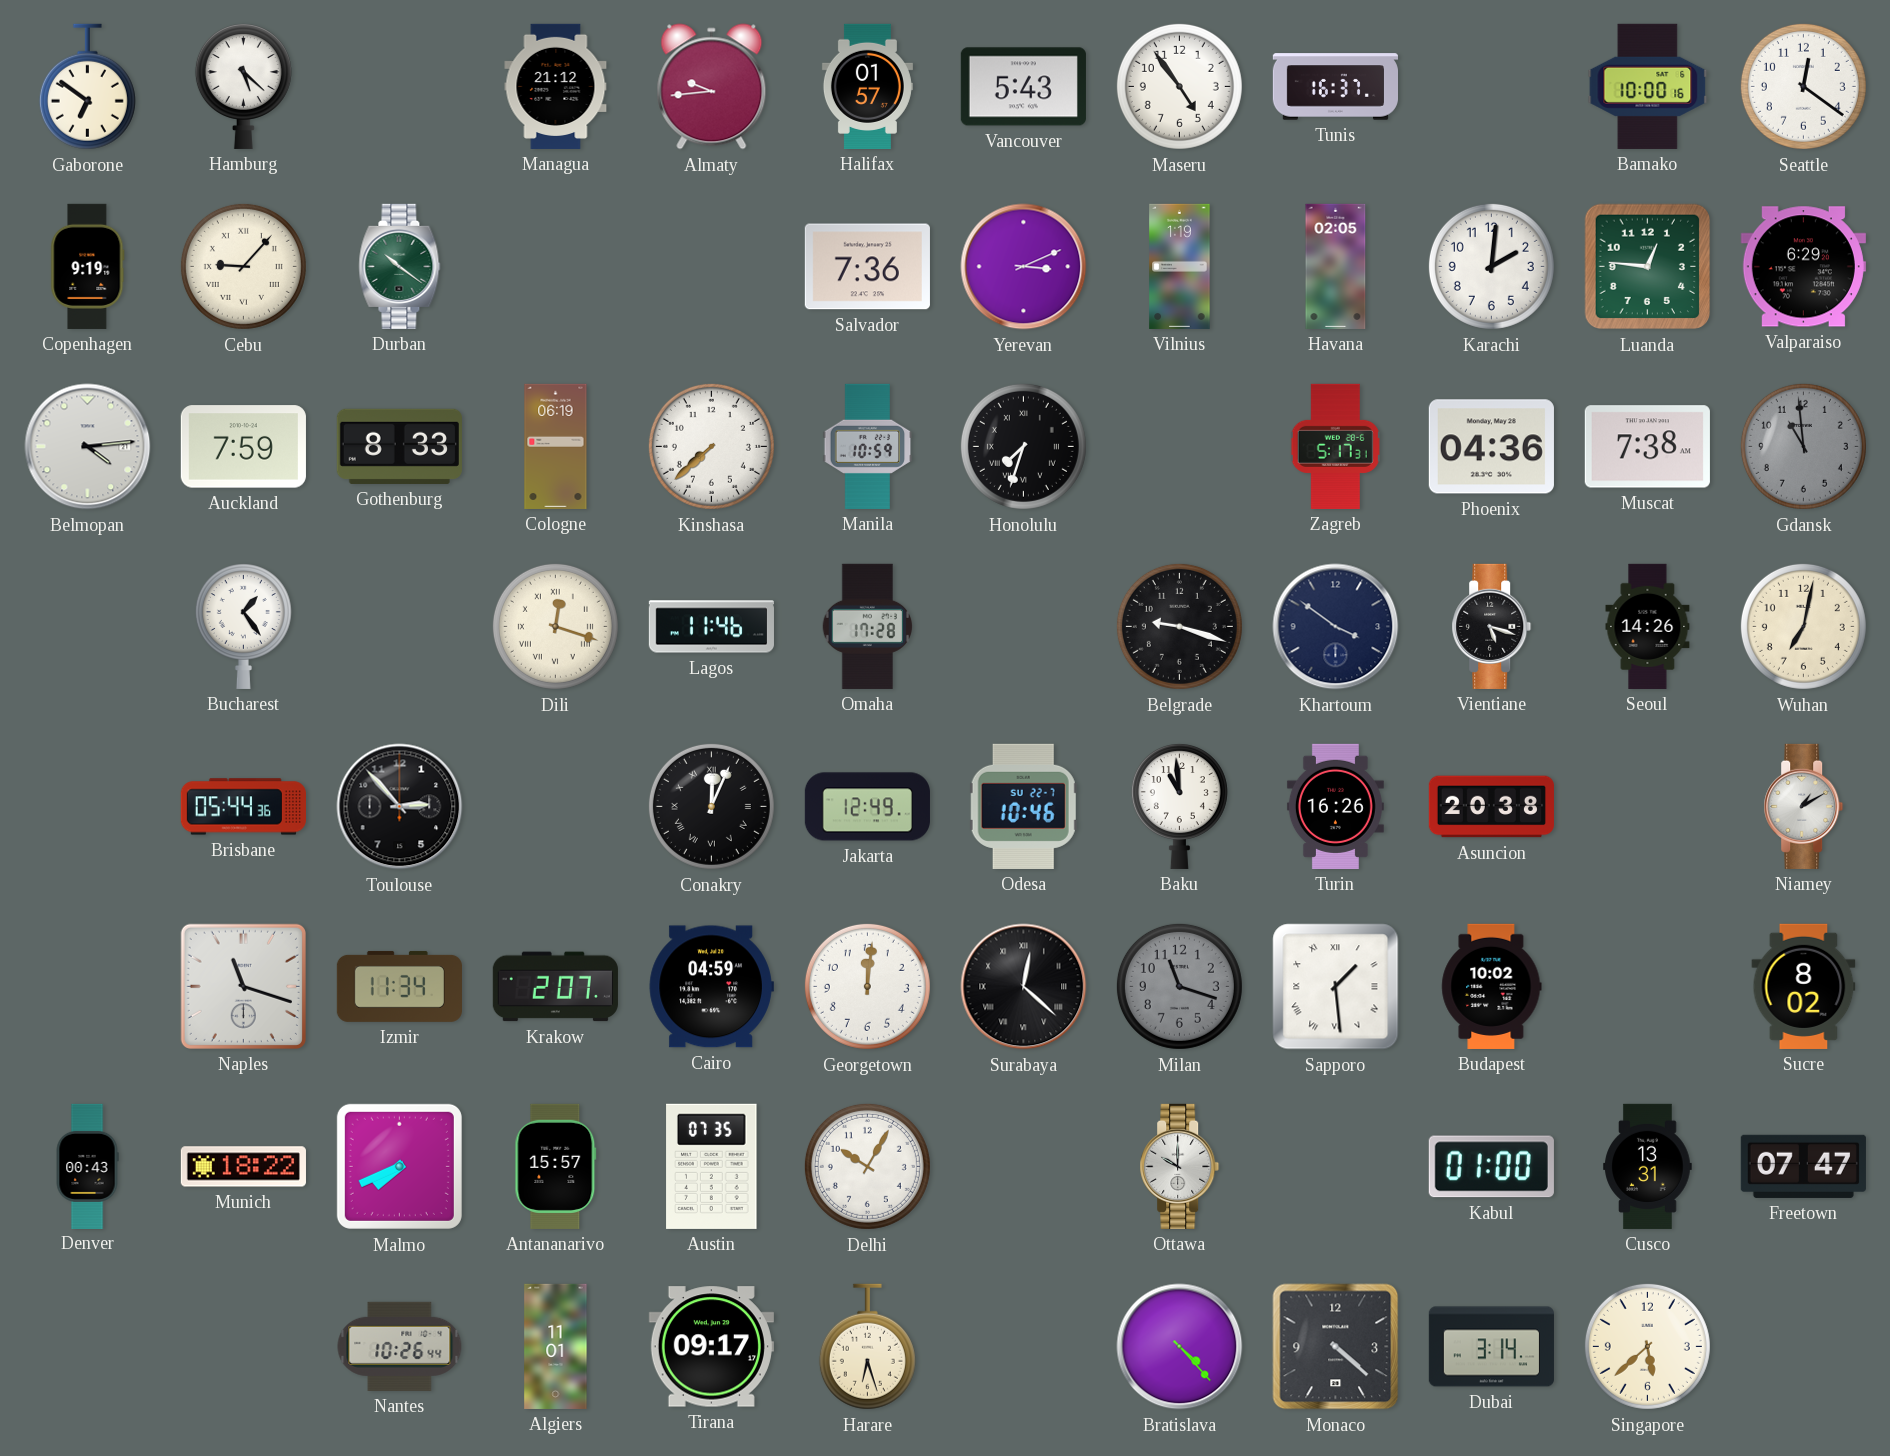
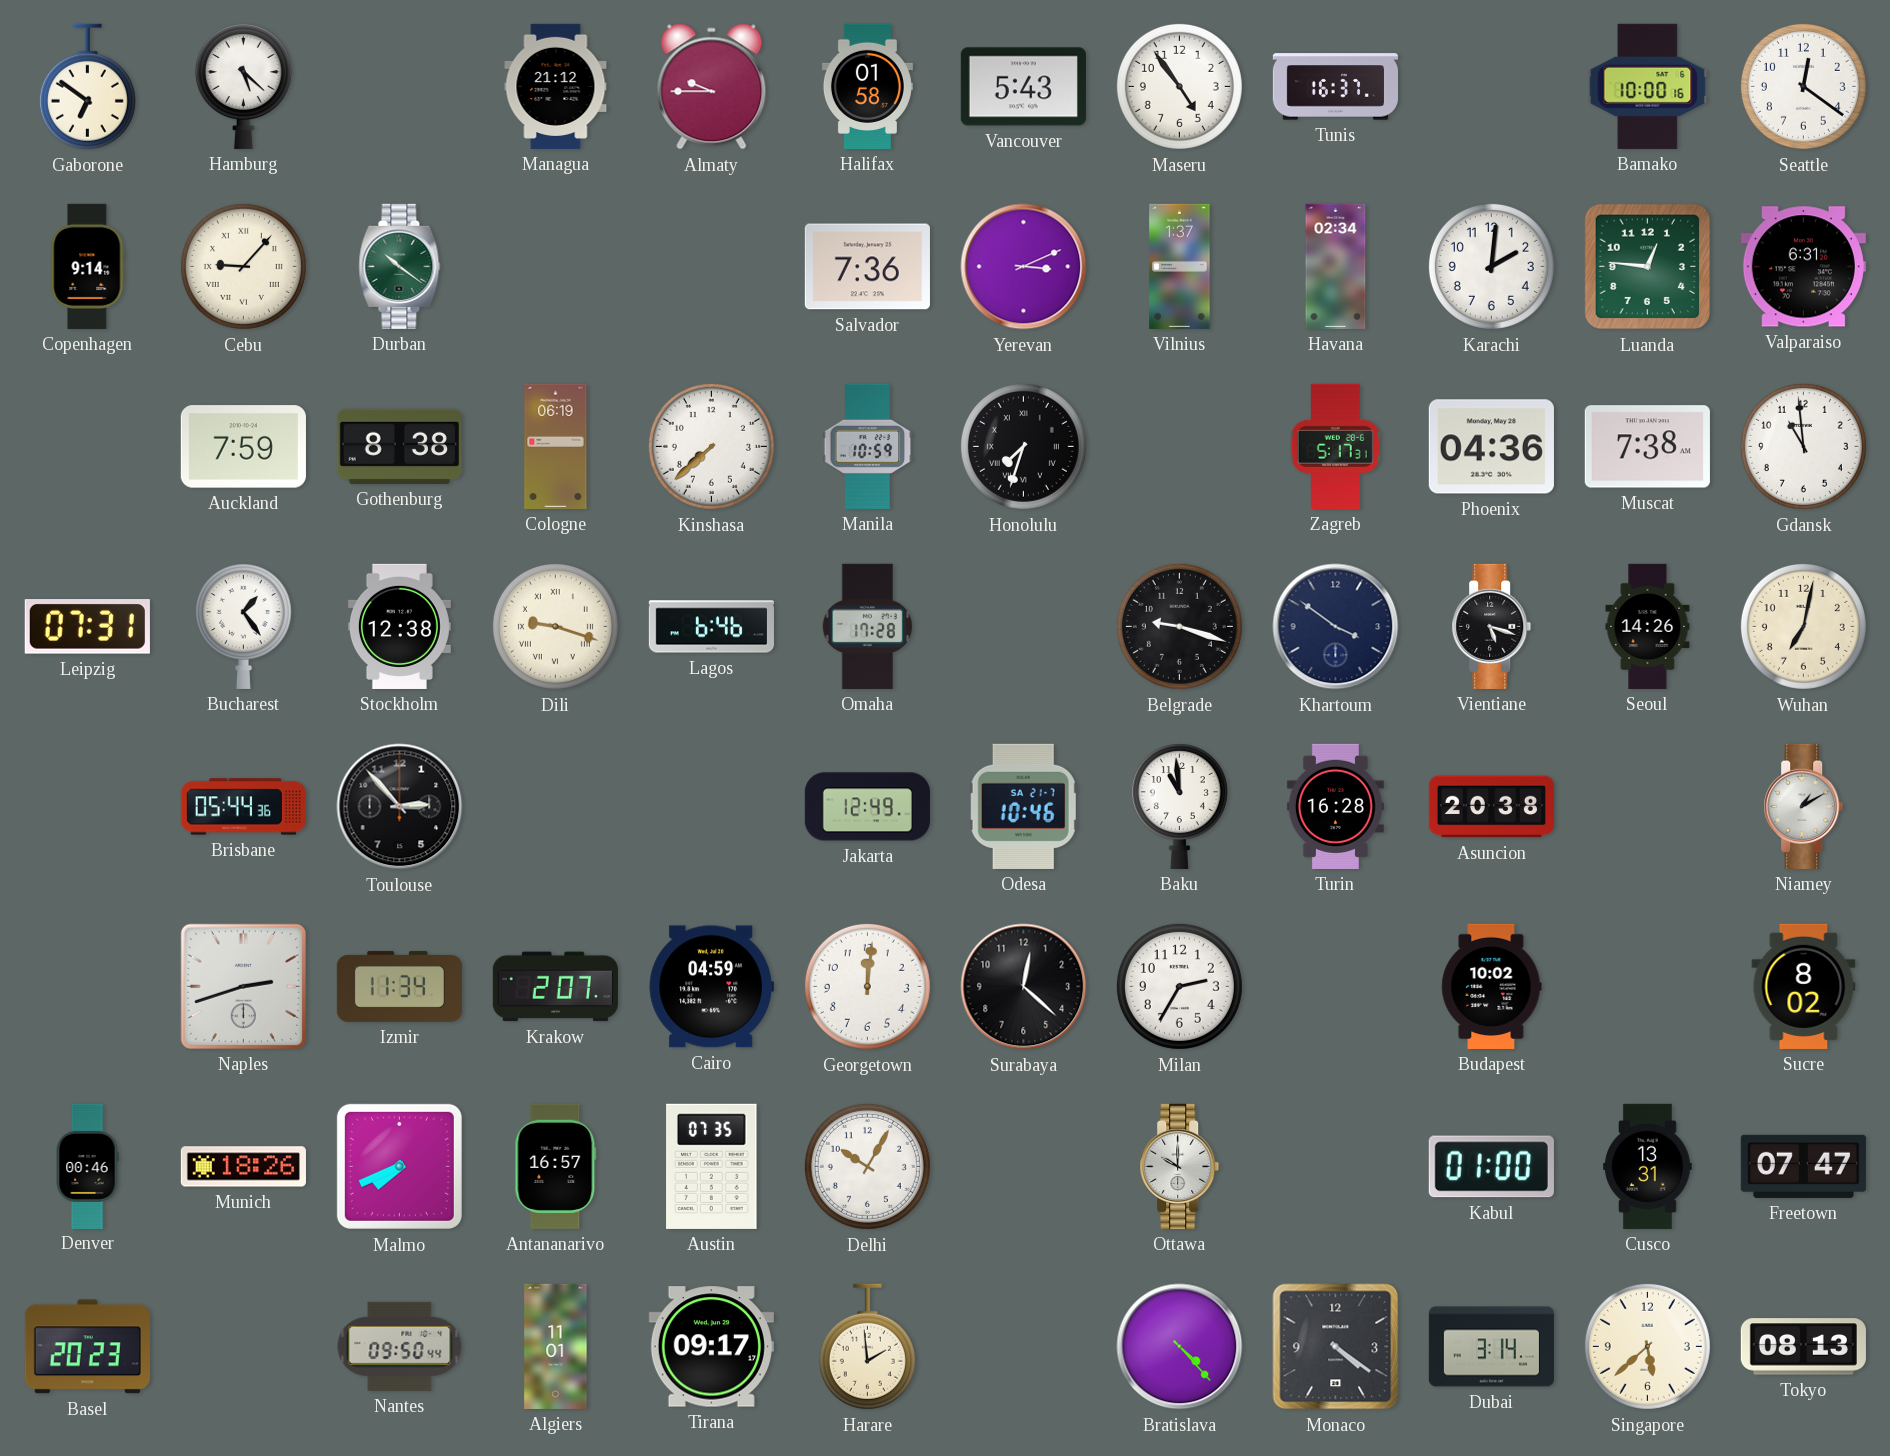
Almaty: 9:44 -> 9:45
Halifax: 01:57 -> 01:58
Copenhagen: 9:19 -> 9:14
Vilnius: 1:19 -> 1:37
Havana: 02:05 -> 02:34
Valparaiso: 6:29 -> 6:31
Belmopan: 4:14 -> none
Gothenburg: 8:33 -> 8:38
Gdansk dial: grey -> white
Leipzig: none -> 07:31
Stockholm: none -> 12:38
Dili: 12:18 -> 9:18
Lagos: 11:46 -> 6:46
Conakry: 12:04 -> none
Odesa date: SU 22-7 -> SA 21-7
Turin: 16:26 -> 16:28
Naples: 11:18 -> 2:42
Surabaya numerals: Roman -> Arabic
Milan: 11:18 -> 2:35
Milan dial: grey -> white
Sapporo: 1:29 -> none
Denver: 00:43 -> 00:46
Munich: 18:22 -> 18:26
Antananarivo: 15:57 -> 16:57
Basel: none -> 20:23
Nantes: 10:26 -> 09:50
Harare: 6:27 -> 1:59
Monaco: 4:22 -> 4:21
Tokyo: none -> 08:13
